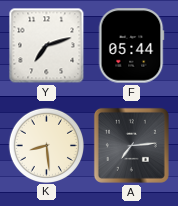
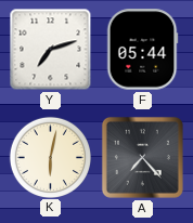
K: 8:29 -> 6:02
A: 7:14 -> 7:23
